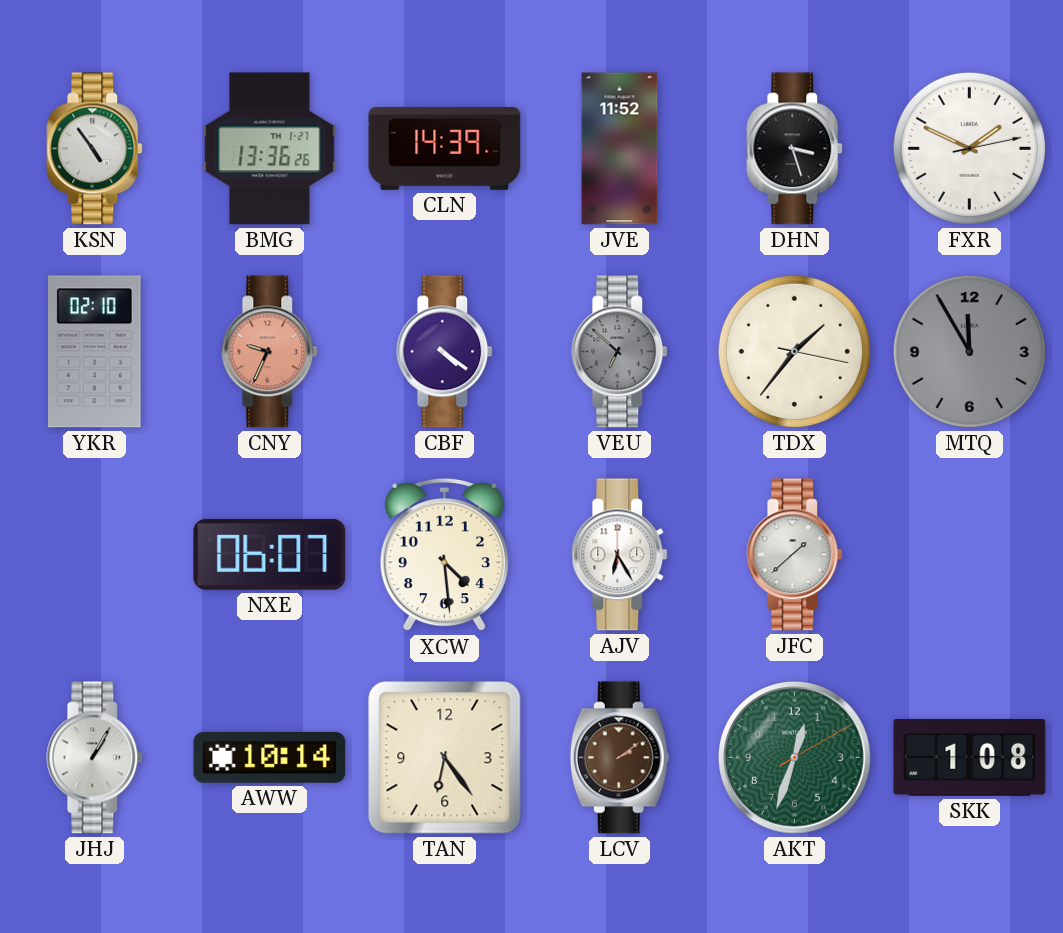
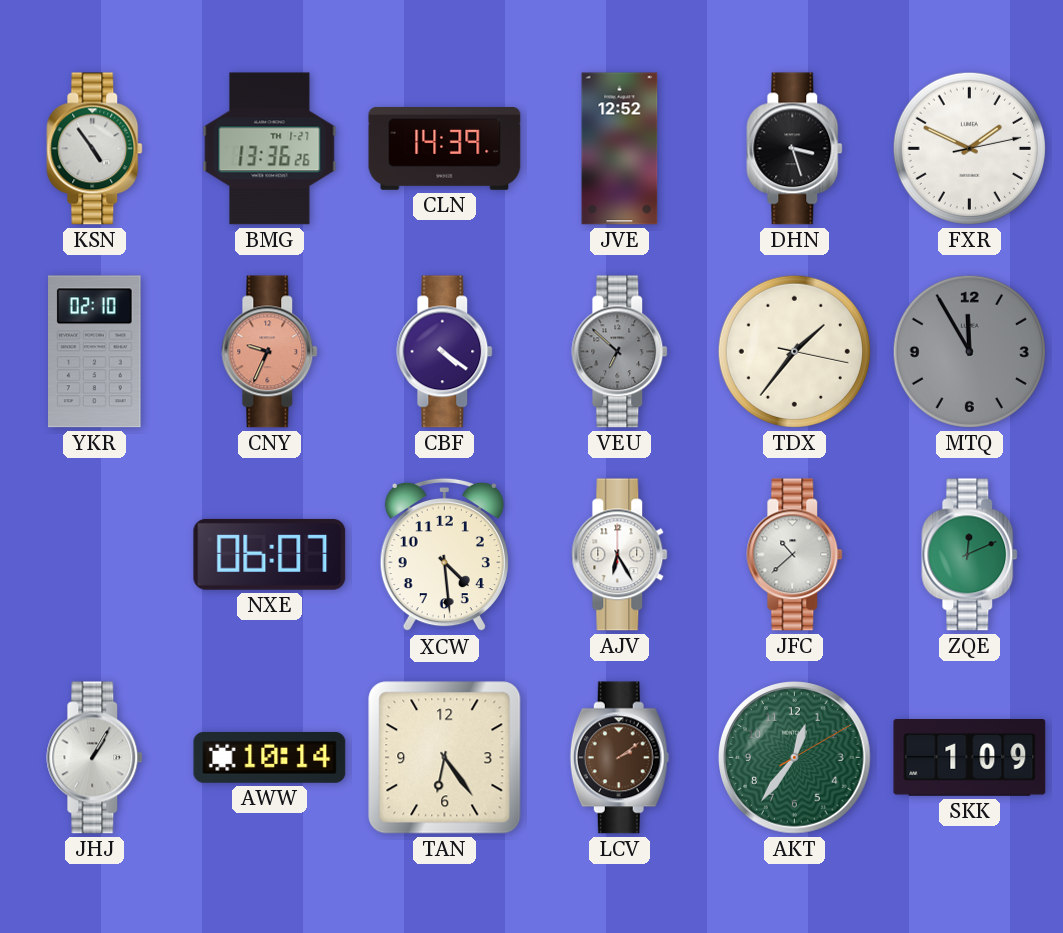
JVE: 11:52 -> 12:52
JFC: 1:38 -> 10:38
ZQE: none -> 12:11
AKT: 12:33 -> 12:36
SKK: 1:08 -> 1:09
